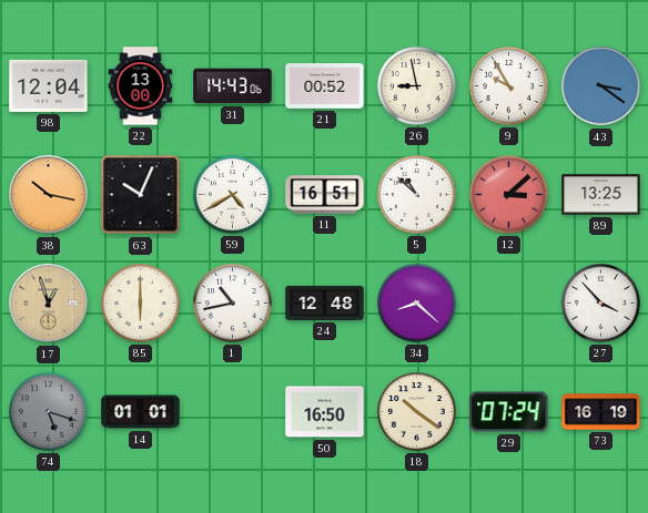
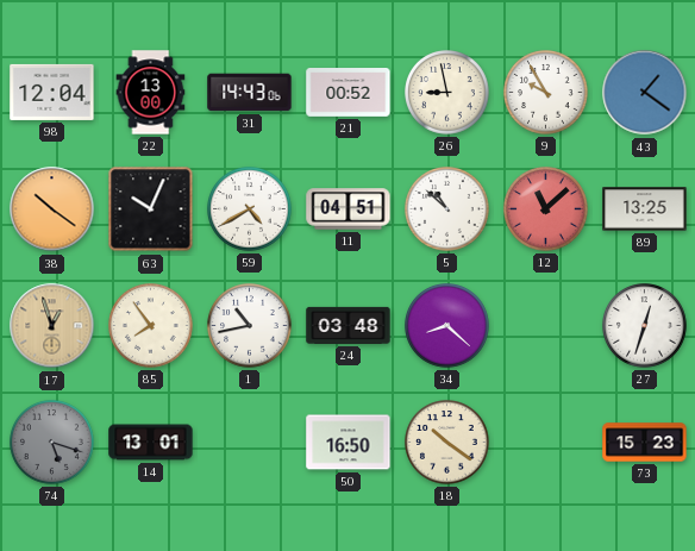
43: 3:21 -> 1:21
38: 10:17 -> 10:21
11: 16:51 -> 04:51
12: 3:08 -> 11:08
85: 6:00 -> 7:54
24: 12:48 -> 03:48
27: 3:53 -> 12:33
14: 01:01 -> 13:01
29: 07:24 -> none
73: 16:19 -> 15:23
